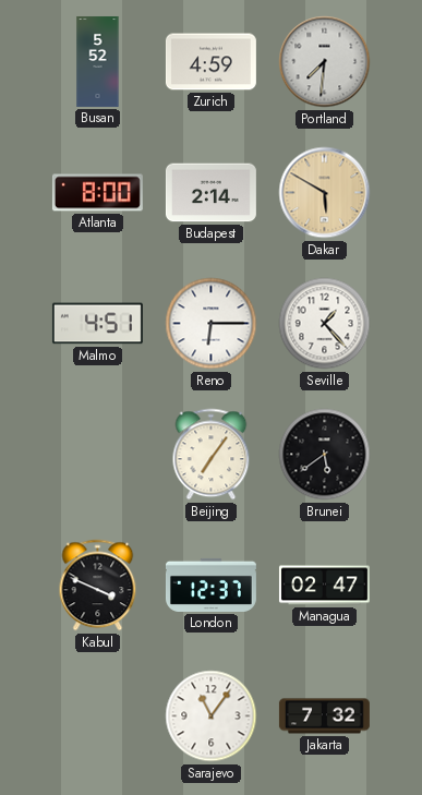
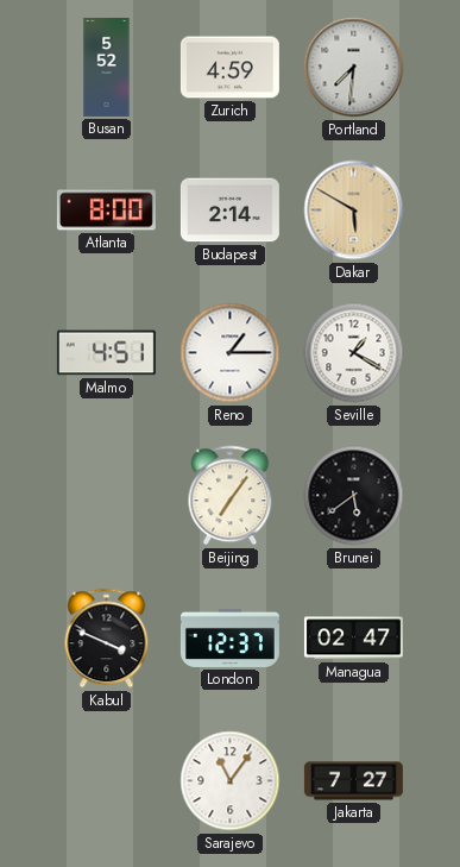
Reno: 6:15 -> 1:15
Seville: 1:23 -> 1:20
Jakarta: 7:32 -> 7:27
